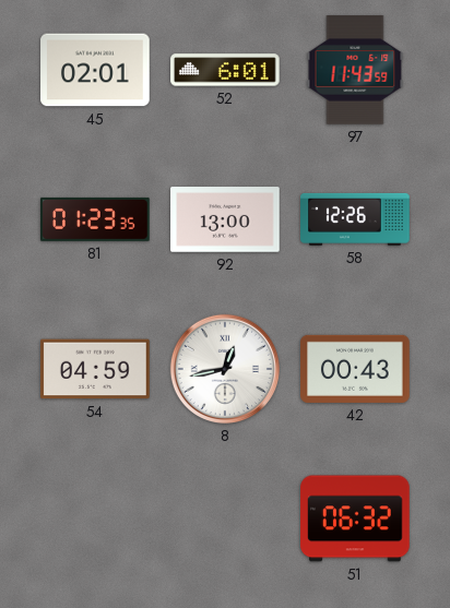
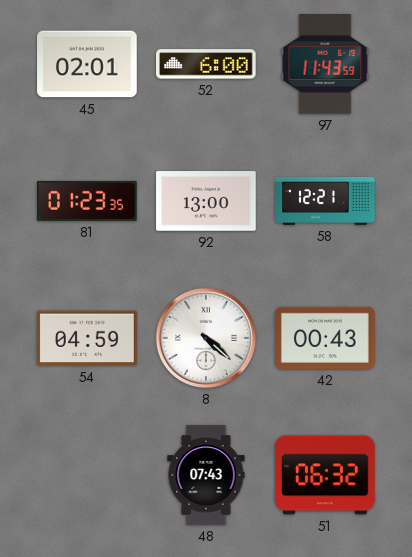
52: 6:01 -> 6:00
58: 12:26 -> 12:21
8: 12:43 -> 4:22
48: none -> 07:43
